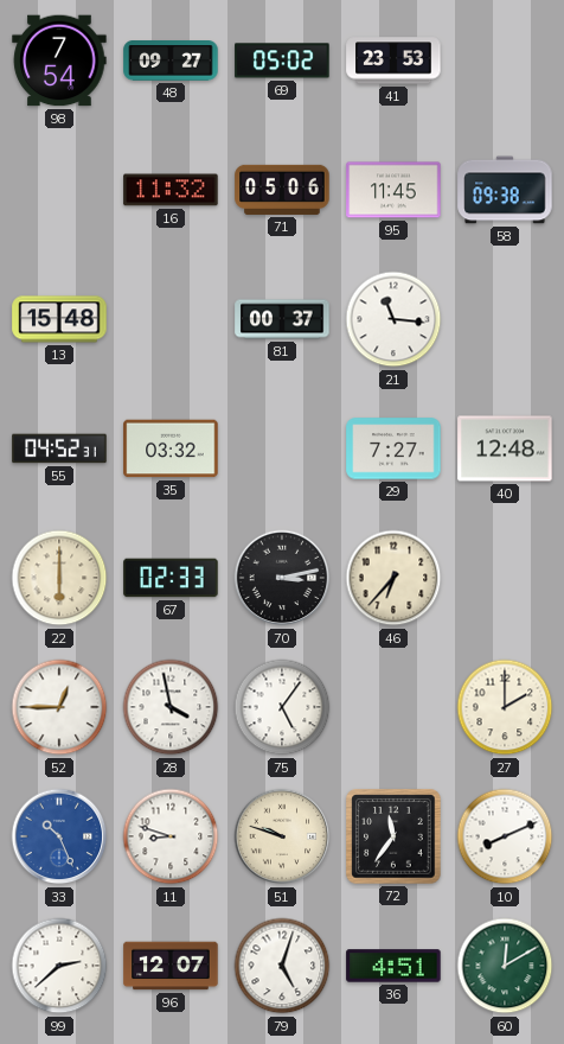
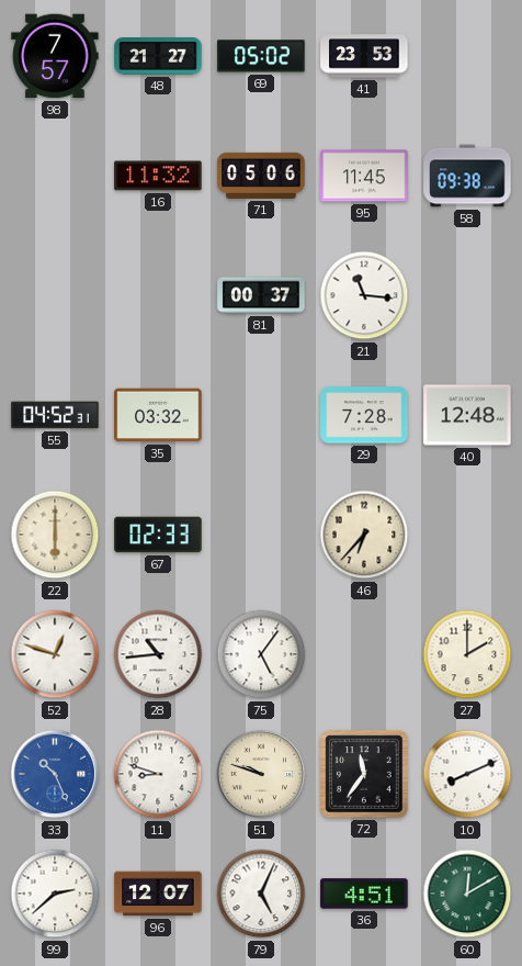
98: 7:54 -> 7:57
48: 09:27 -> 21:27
13: 15:48 -> none
29: 7:27 -> 7:28
70: 3:13 -> none
52: 12:45 -> 12:48
28: 3:58 -> 10:44
79: 5:03 -> 5:04
